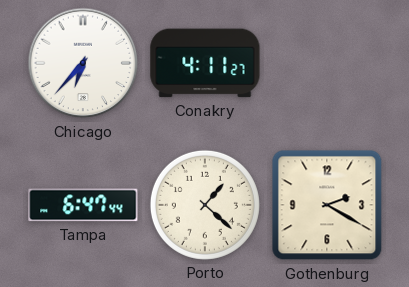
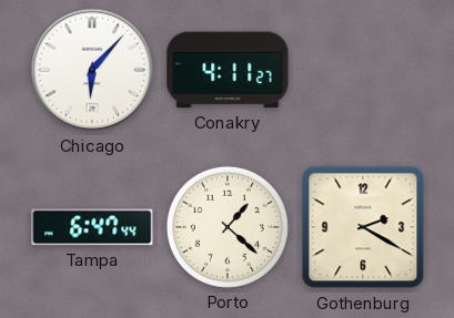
Chicago: 6:37 -> 6:07
